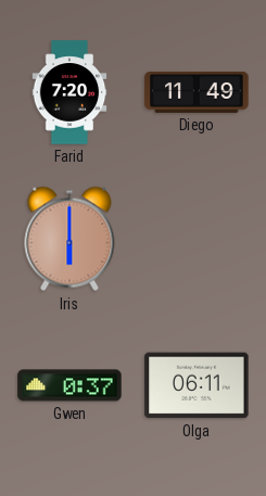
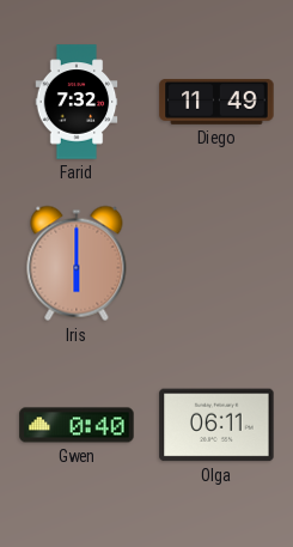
Farid: 7:20 -> 7:32
Gwen: 0:37 -> 0:40
